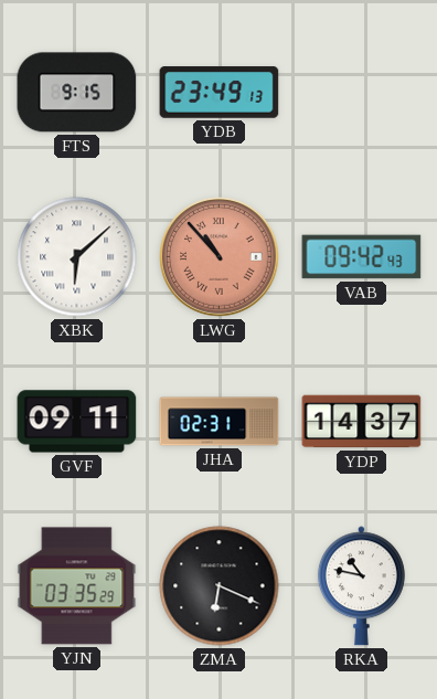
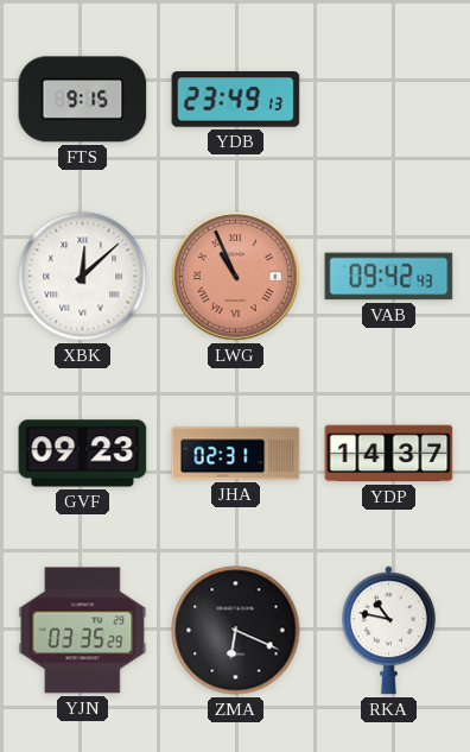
XBK: 6:08 -> 12:08
LWG: 10:53 -> 10:56
GVF: 09:11 -> 09:23
